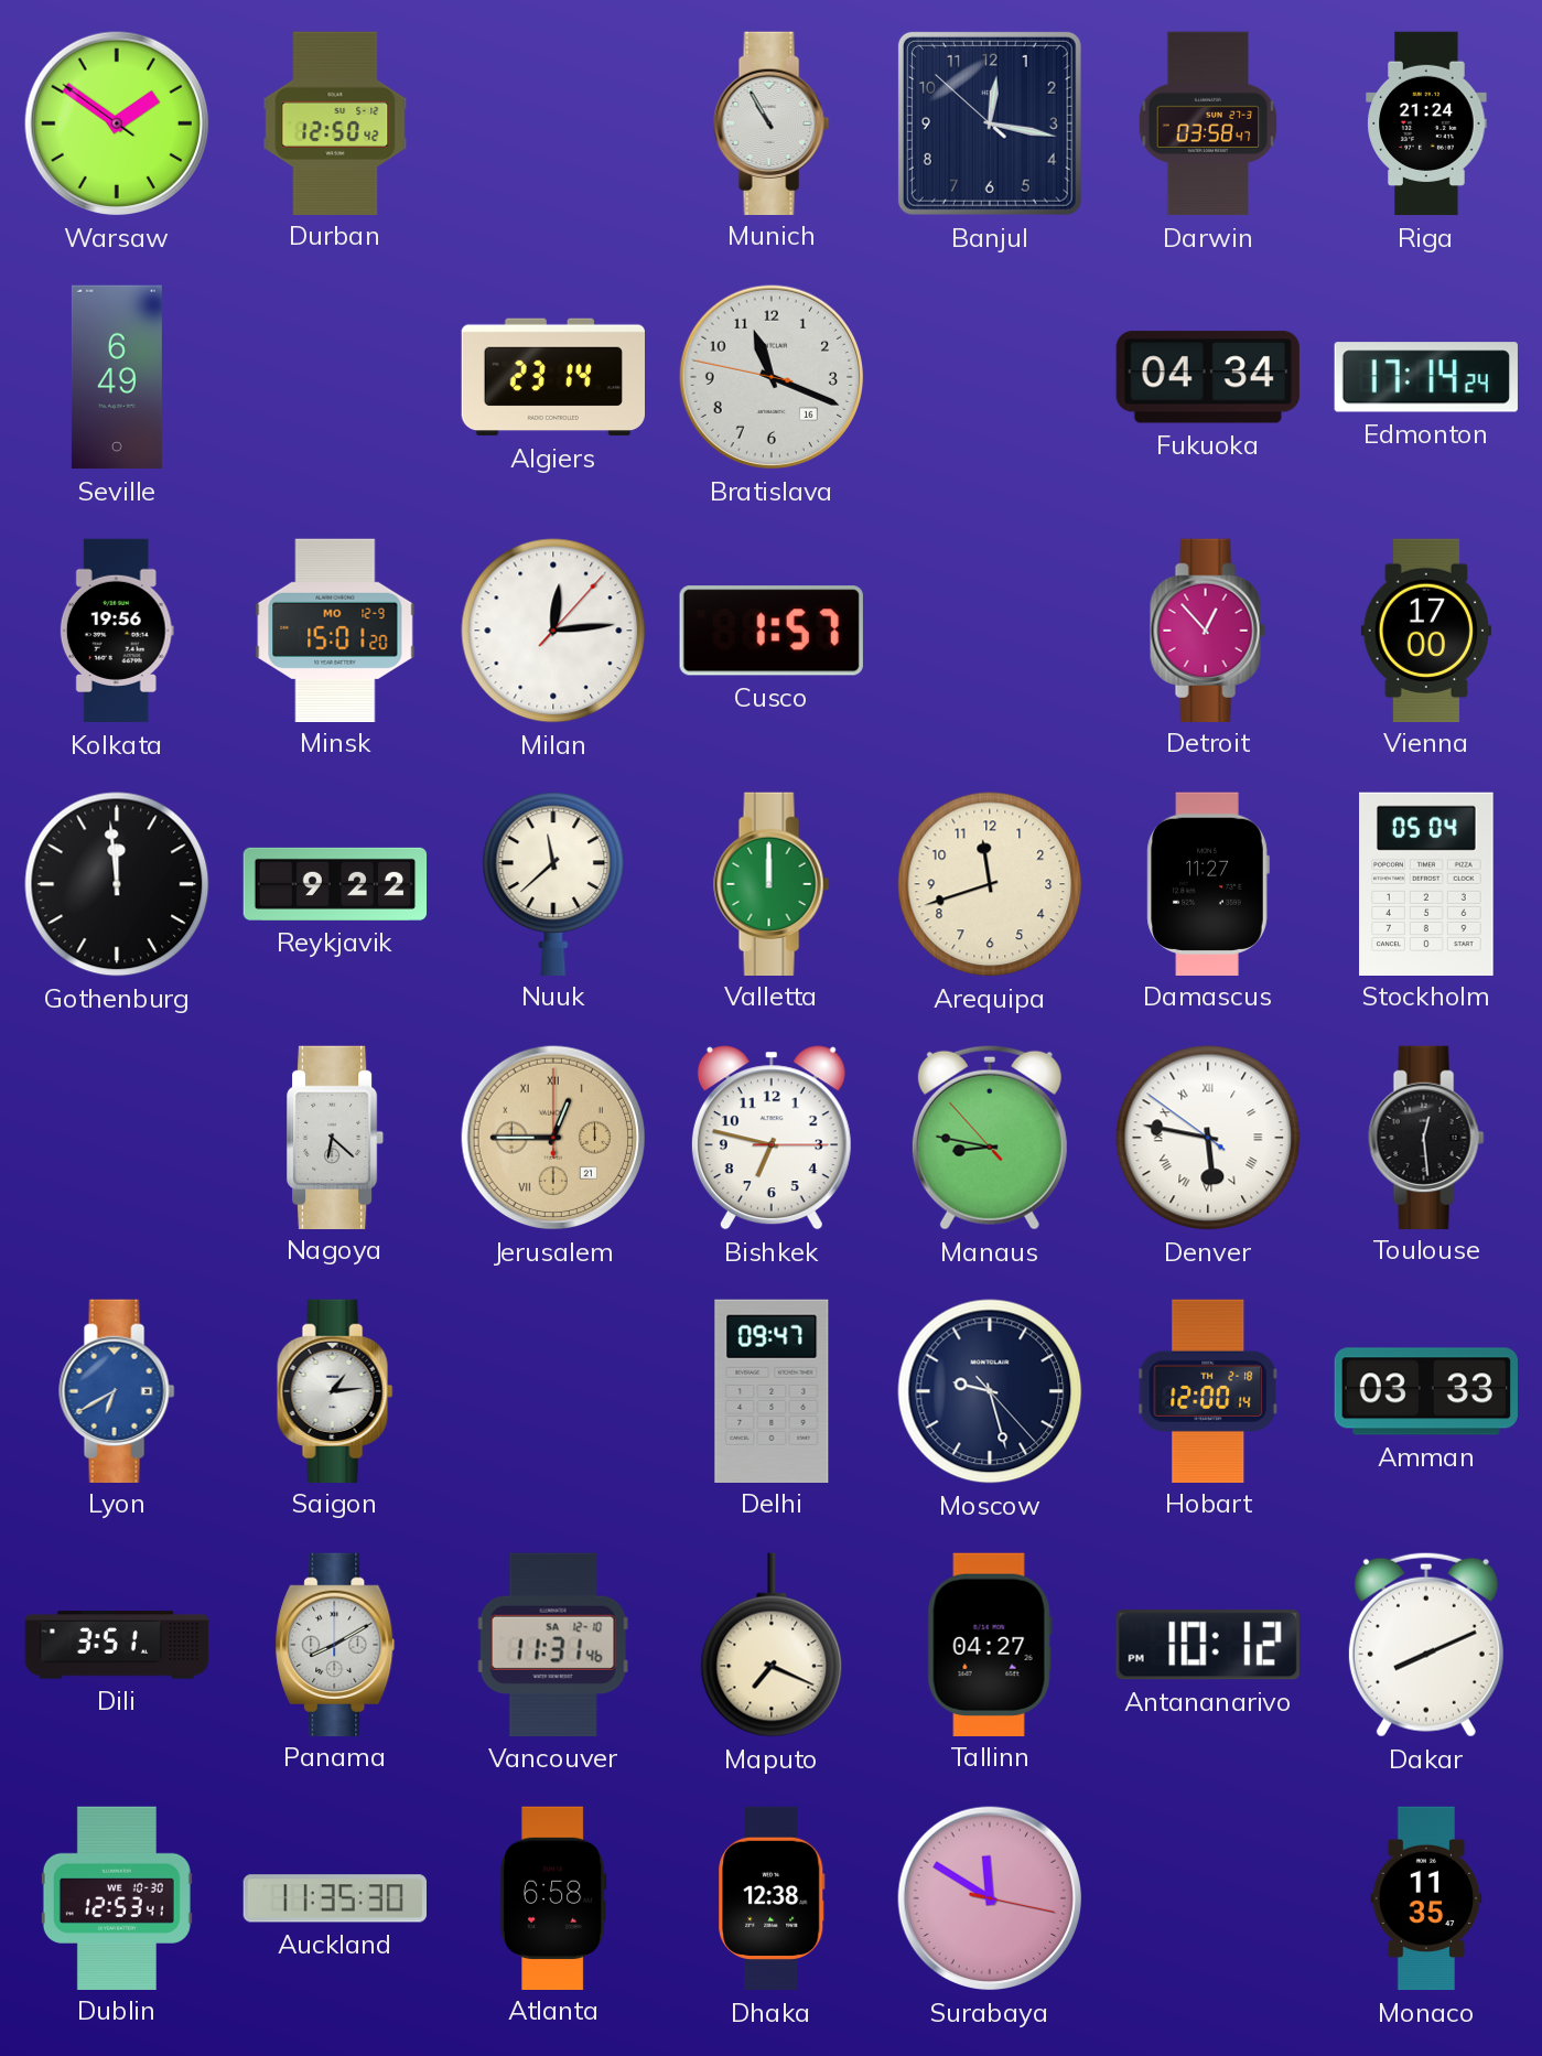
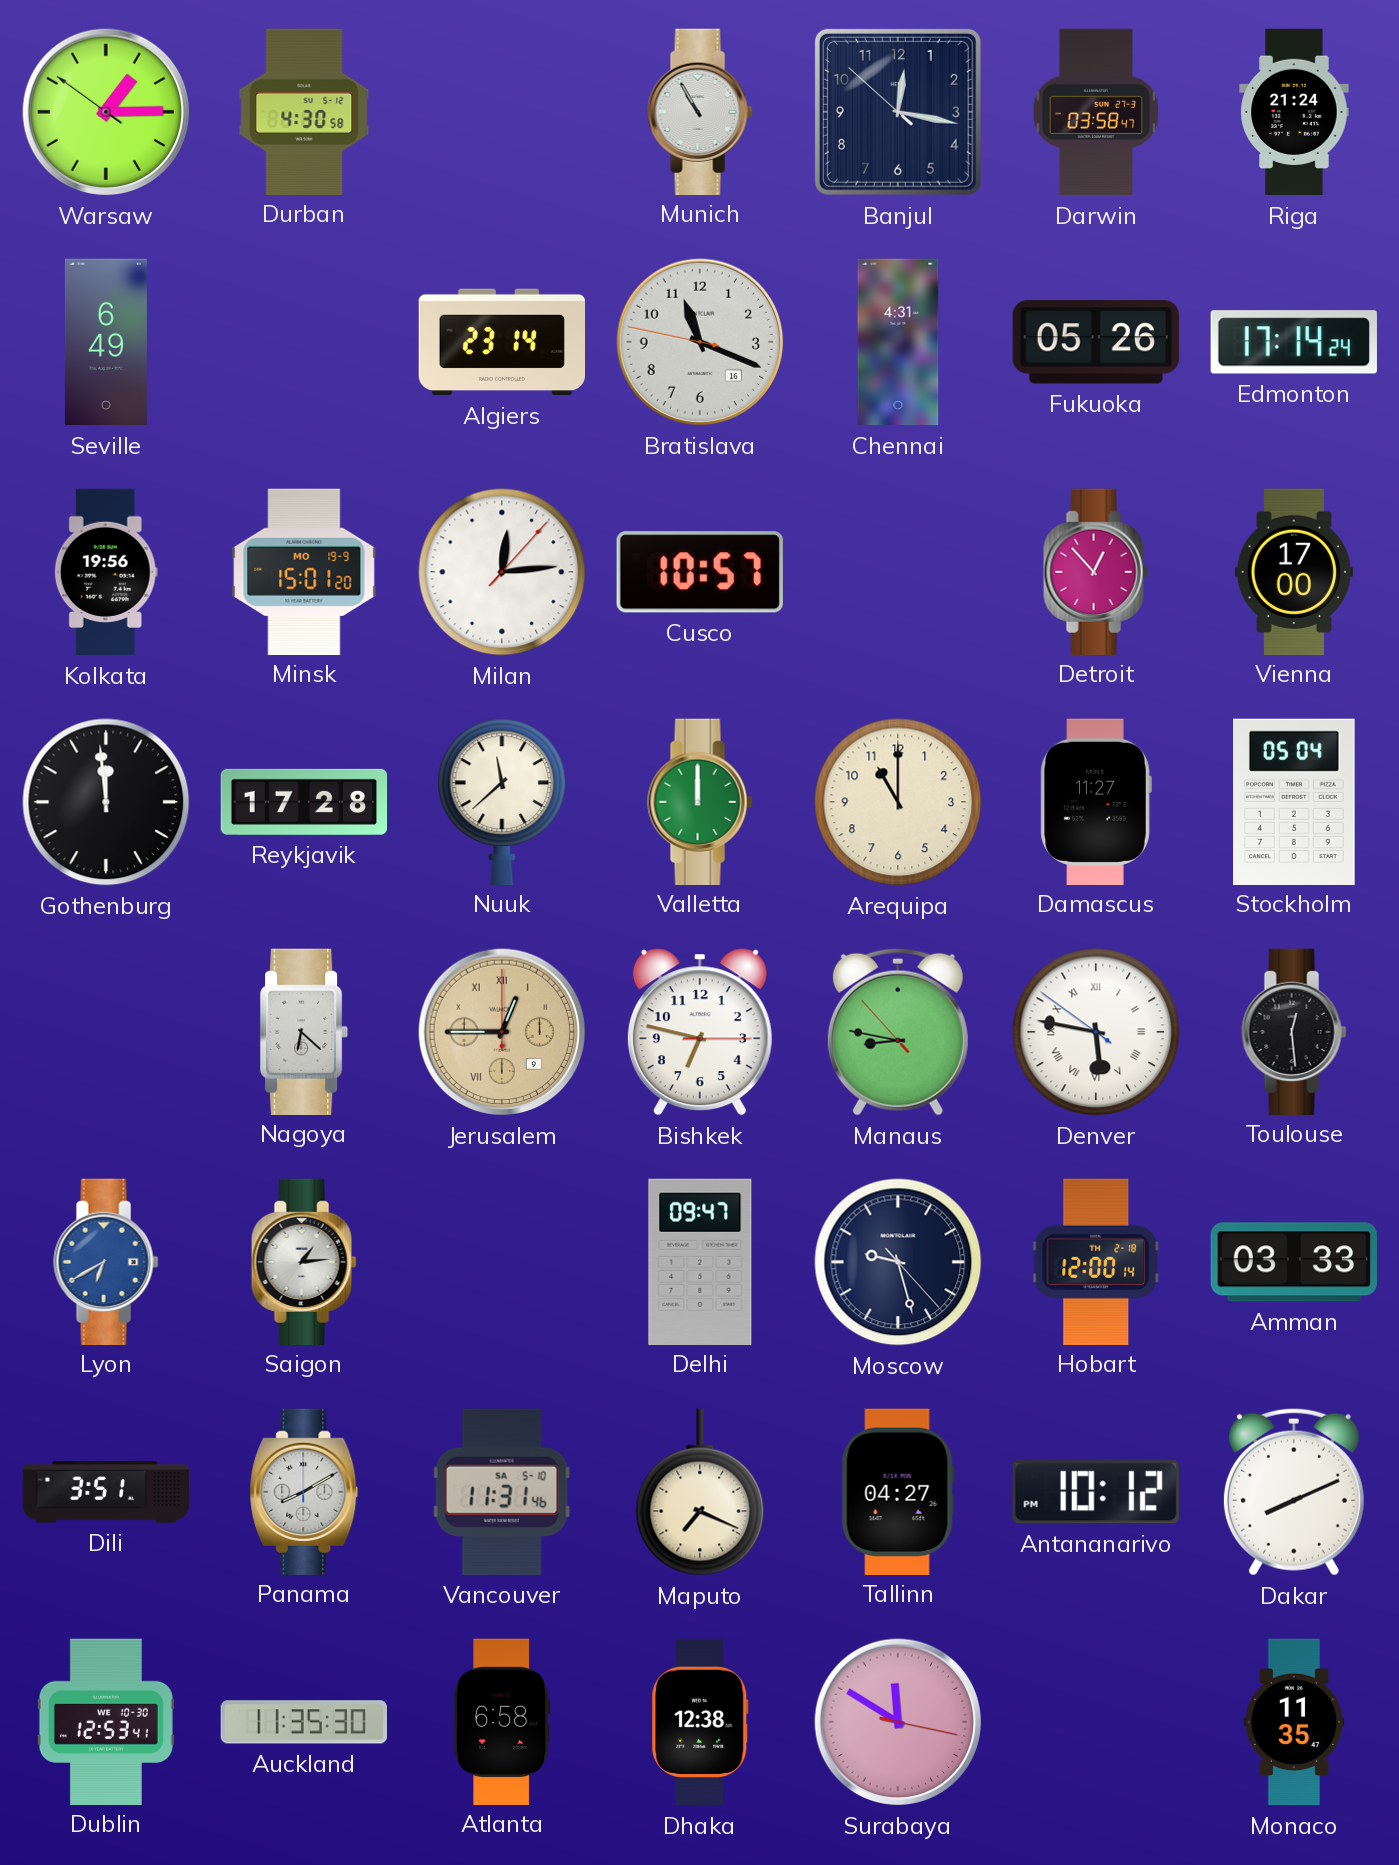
Warsaw: 1:50 -> 1:14
Durban: 12:50 -> 4:30
Chennai: none -> 4:31
Fukuoka: 04:34 -> 05:26
Minsk date: MO 12-9 -> MO 19-9
Cusco: 1:57 -> 10:57
Reykjavik: 9:22 -> 17:28
Arequipa: 11:42 -> 11:00
Jerusalem date: 21 -> 9
Vancouver date: SA 12-10 -> SA 5-10
